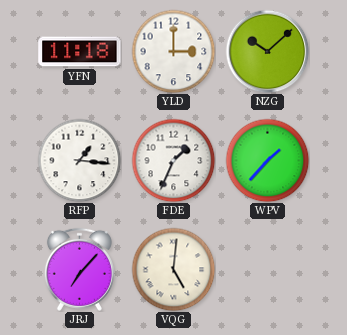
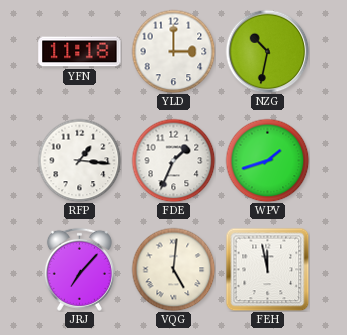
NZG: 10:08 -> 10:32
WPV: 1:37 -> 1:42
FEH: none -> 11:58
